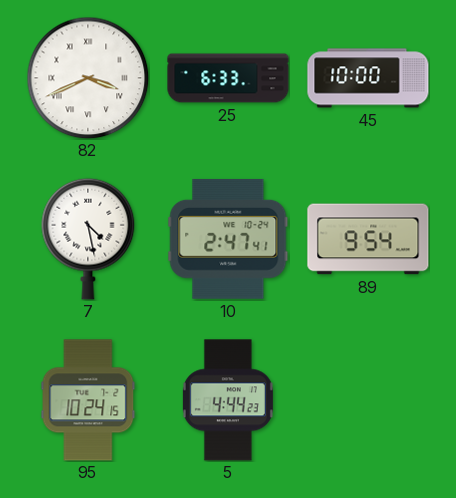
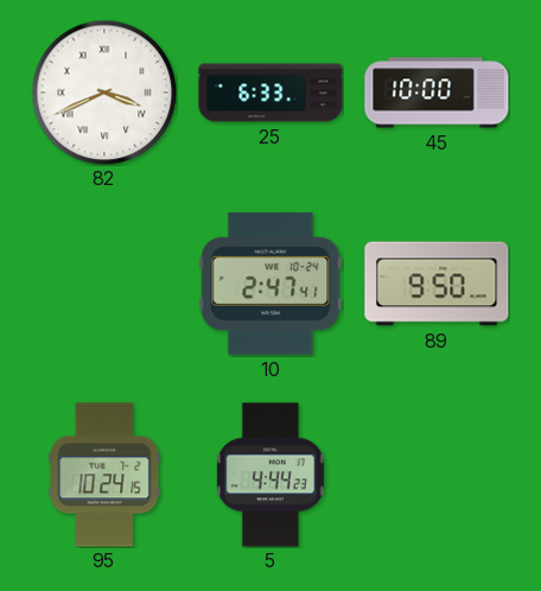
7: 4:28 -> none
89: 9:54 -> 9:50
